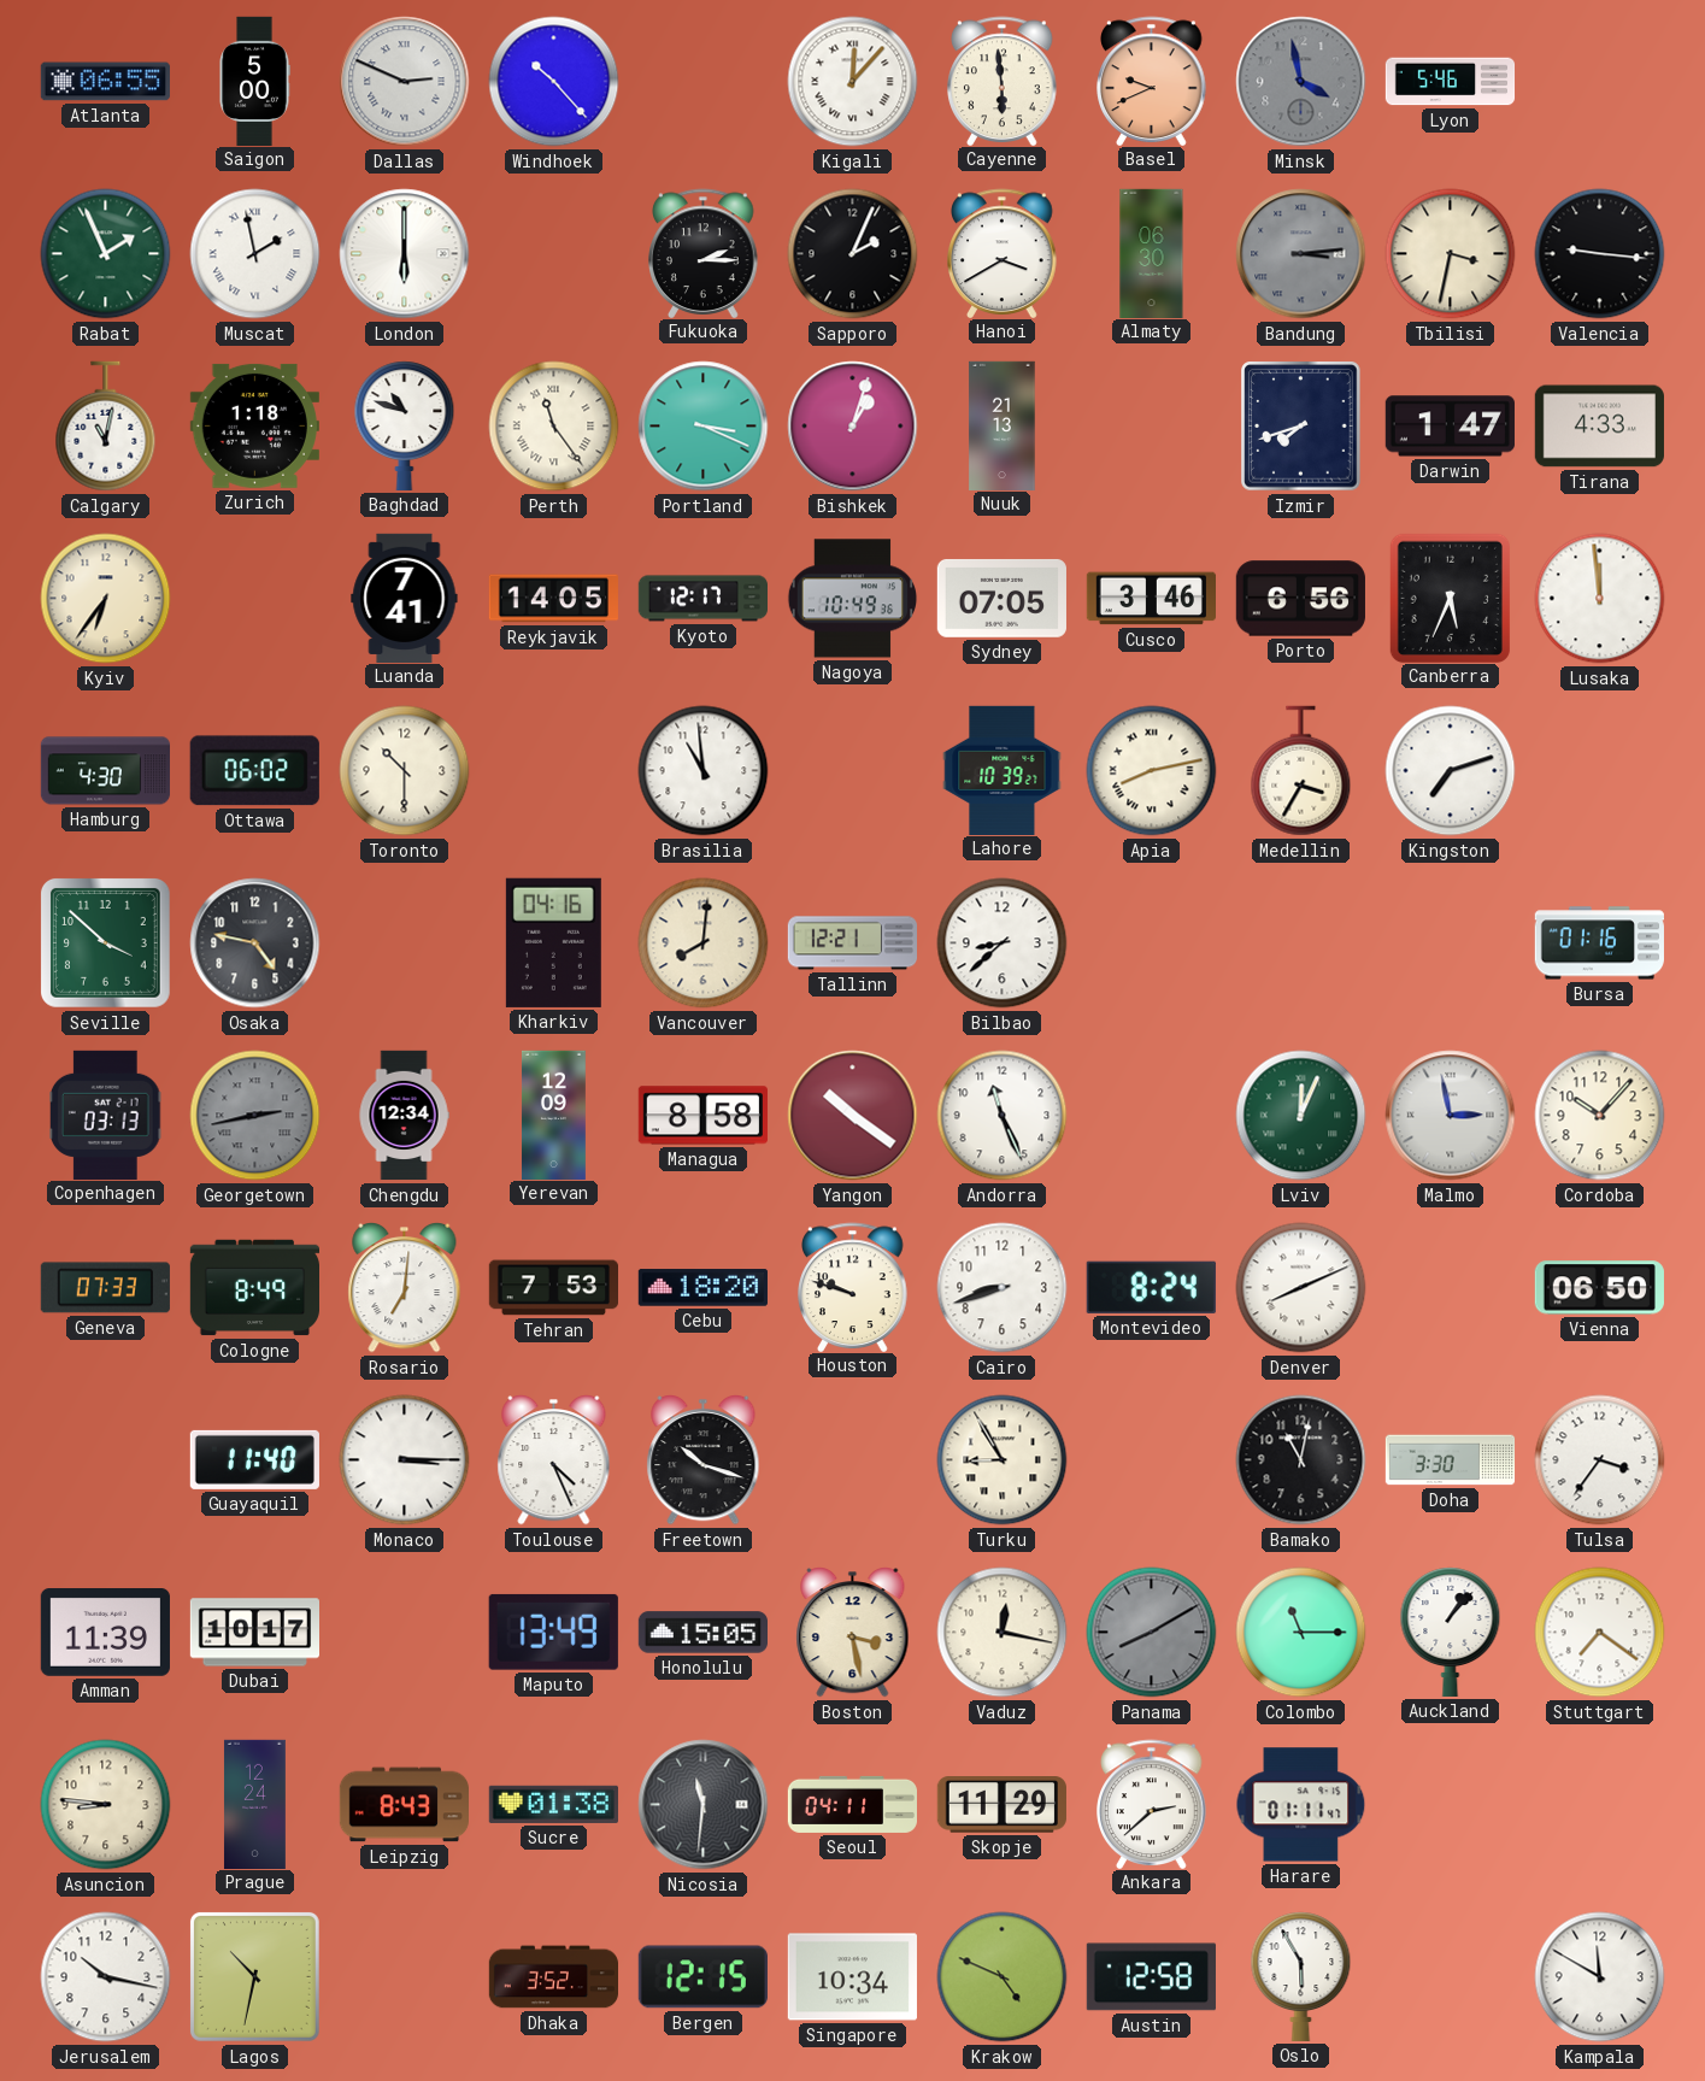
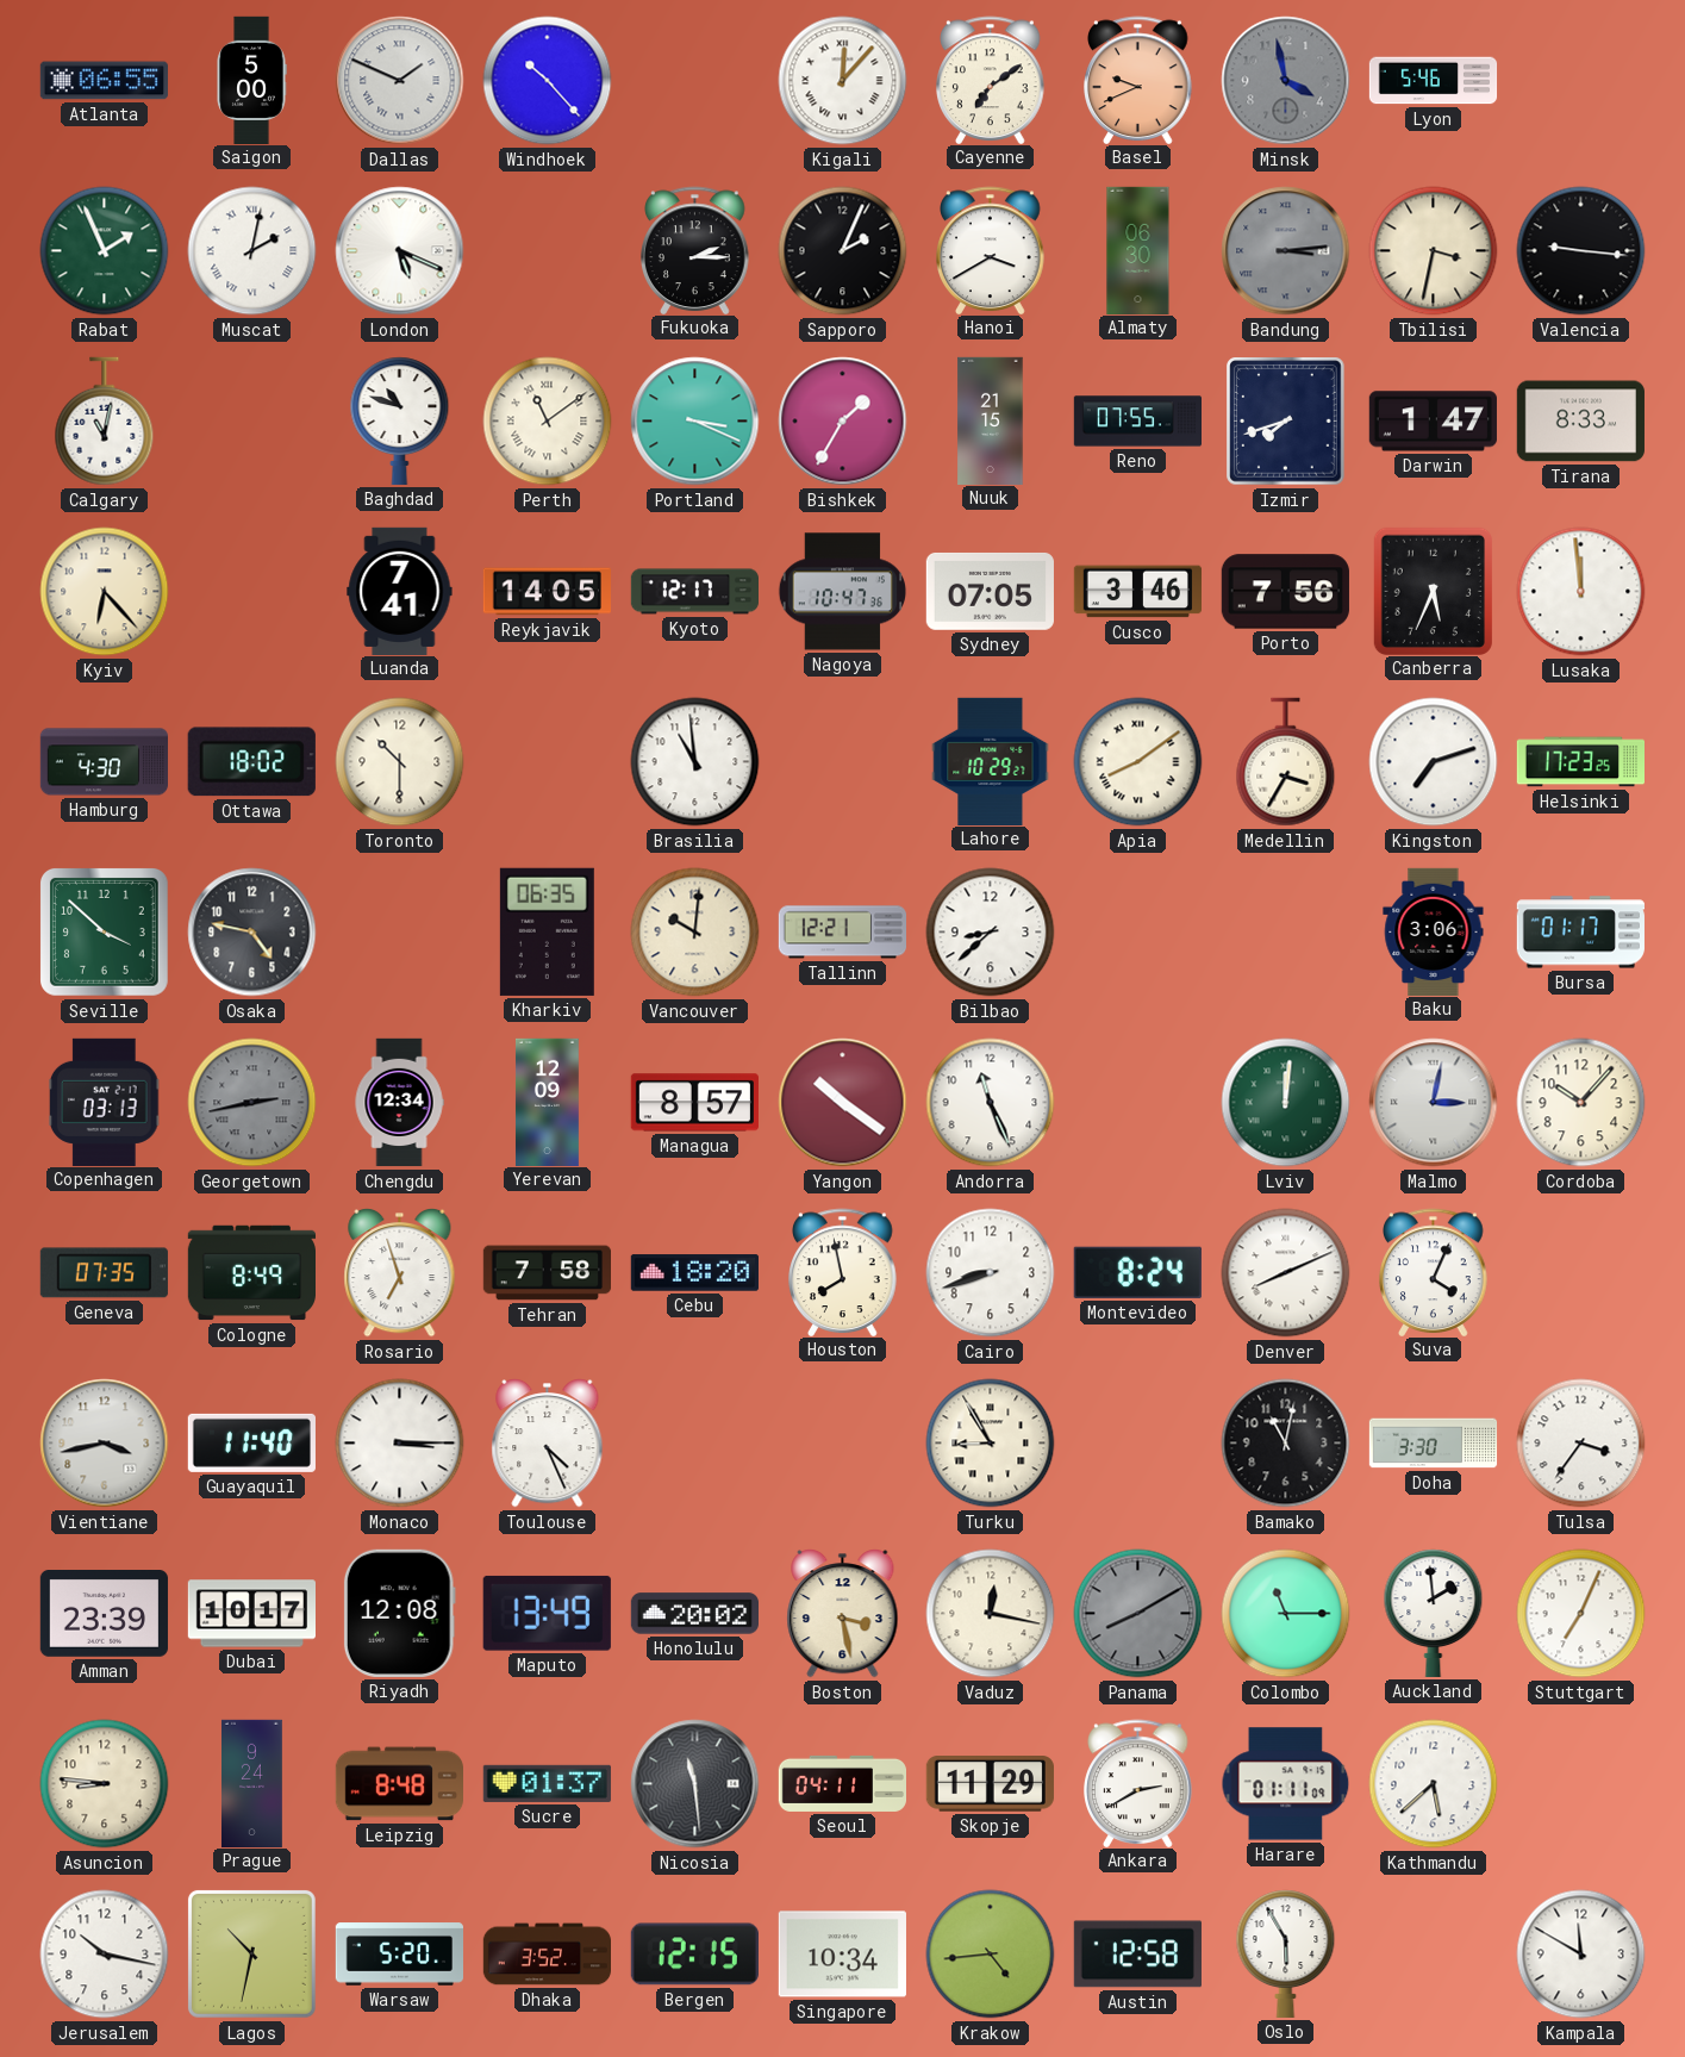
Dallas: 2:49 -> 1:49
Cayenne: 5:59 -> 7:09
Muscat: 1:58 -> 2:02
London: 6:00 -> 5:19
Zurich: 1:18 -> none
Perth: 11:24 -> 11:09
Bishkek: 1:03 -> 1:35
Nuuk: 21:13 -> 21:15
Reno: none -> 07:55
Tirana: 4:33 -> 8:33
Kyiv: 6:36 -> 6:23
Nagoya: 10:49 -> 10:47
Porto: 6:56 -> 7:56
Ottawa: 06:02 -> 18:02
Lahore: 10:39 -> 10:29
Apia: 8:13 -> 8:09
Helsinki: none -> 17:23
Kharkiv: 04:16 -> 06:35
Vancouver: 8:01 -> 10:01
Baku: none -> 3:06
Bursa: 01:16 -> 01:17
Managua: 8:58 -> 8:57
Lviv: 12:04 -> 12:01
Malmo: 2:58 -> 3:02
Geneva: 07:33 -> 07:35
Rosario: 7:01 -> 6:57
Tehran: 7:53 -> 7:58
Houston: 9:48 -> 7:58
Suva: none -> 4:04
Vienna: 06:50 -> none
Vientiane: none -> 3:43
Freetown: 10:18 -> none
Amman: 11:39 -> 23:39
Riyadh: none -> 12:08
Honolulu: 15:05 -> 20:02
Auckland: 1:07 -> 1:59
Stuttgart: 7:21 -> 7:04
Prague: 12:24 -> 9:24
Leipzig: 8:43 -> 8:48
Sucre: 01:38 -> 01:37
Nicosia: 11:31 -> 11:29
Ankara: 2:38 -> 2:40
Harare: 01:11:47 -> 01:11:09
Kathmandu: none -> 5:38
Warsaw: none -> 5:20
Krakow: 4:49 -> 4:44
